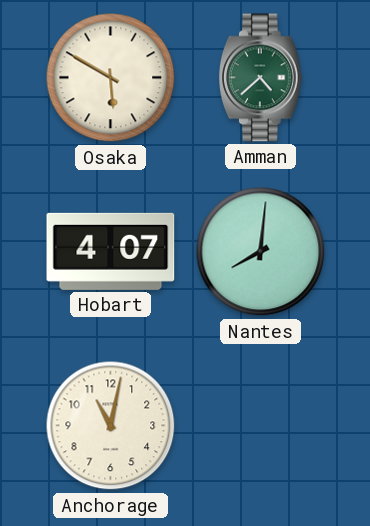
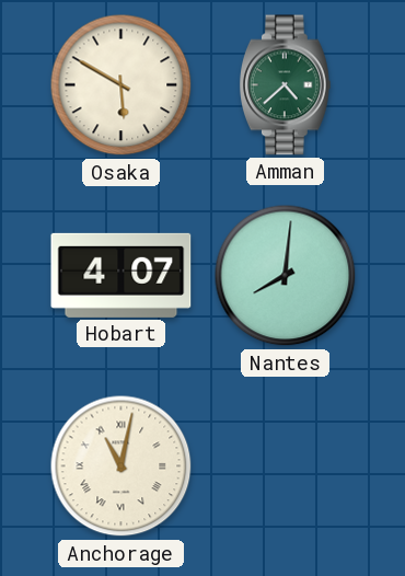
Anchorage numerals: Arabic -> Roman
